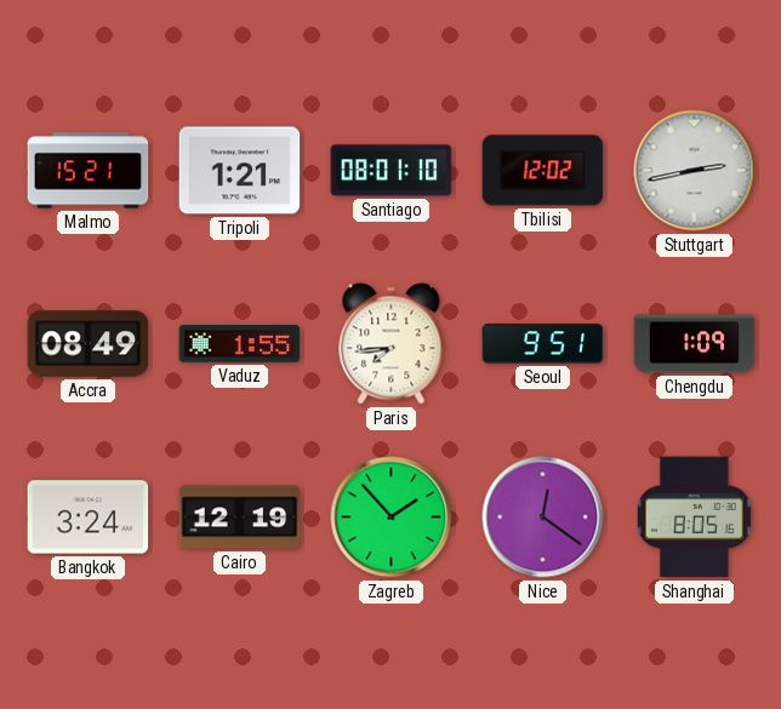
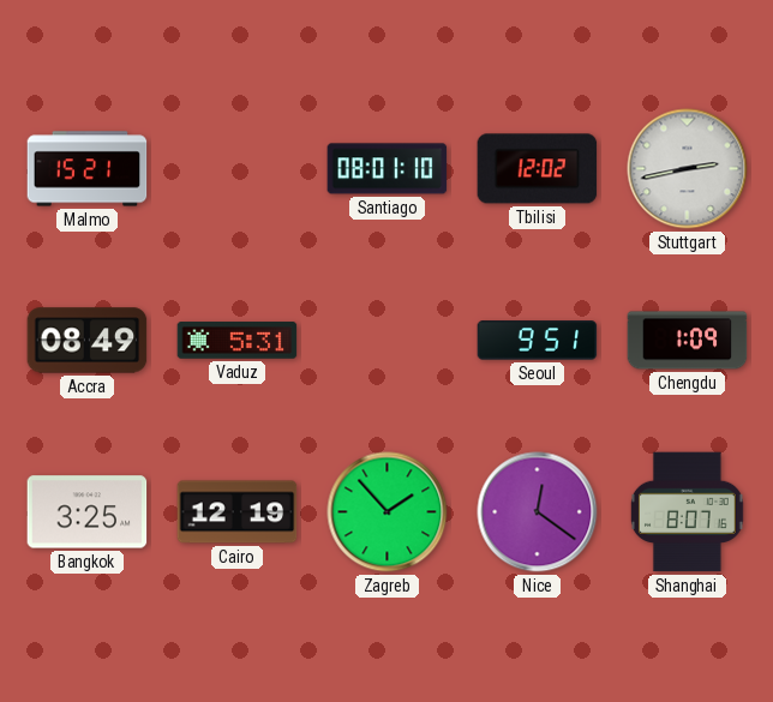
Tripoli: 1:21 -> none
Vaduz: 1:55 -> 5:31
Paris: 7:44 -> none
Bangkok: 3:24 -> 3:25
Shanghai: 8:05 -> 8:07
